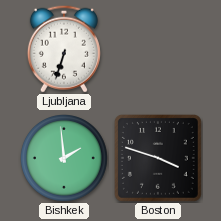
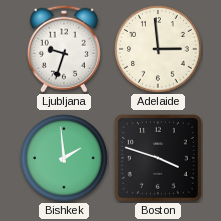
Ljubljana: 6:33 -> 9:33
Adelaide: none -> 2:59
